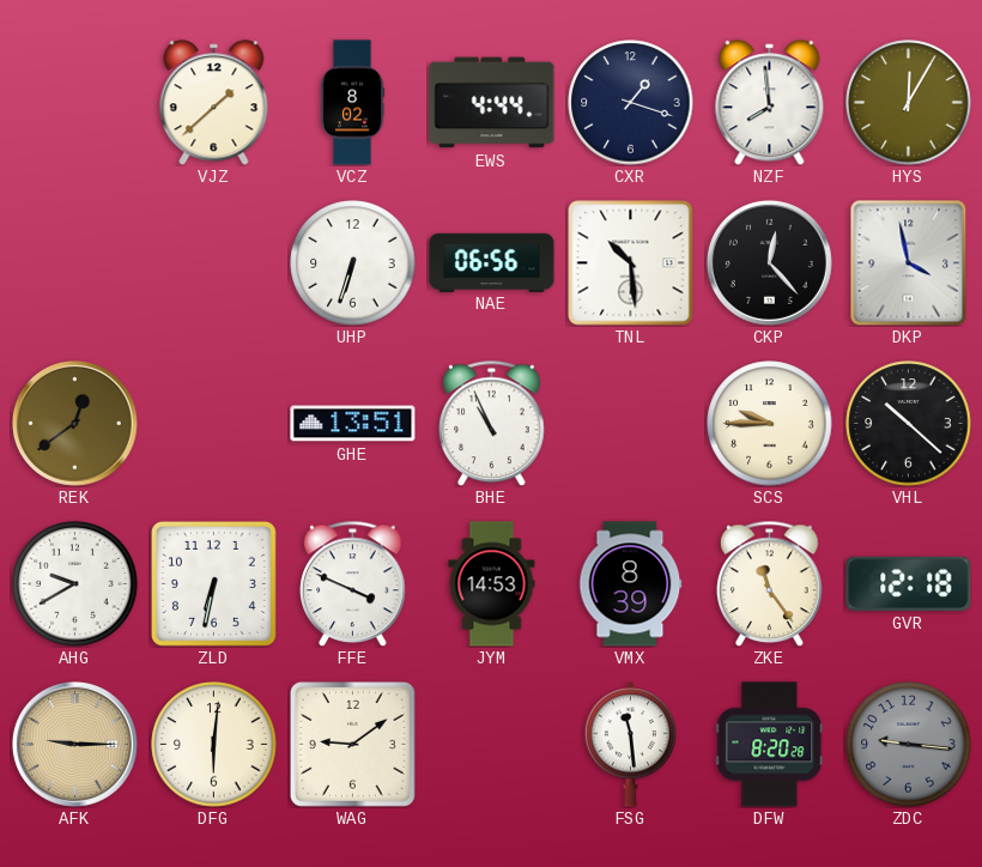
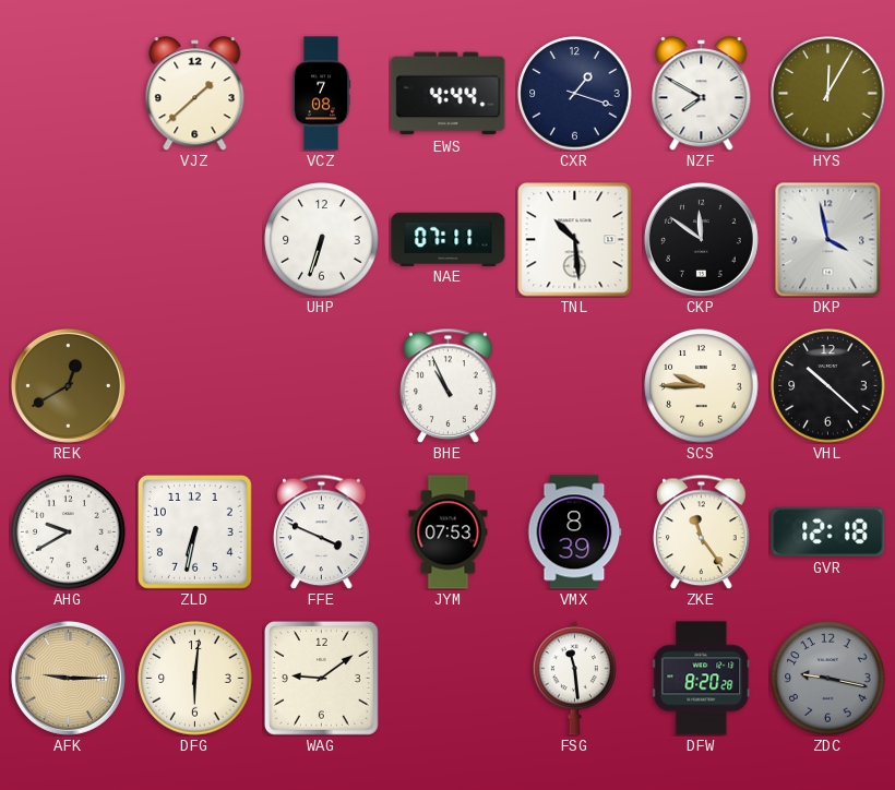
VCZ: 8:02 -> 7:08
NZF: 7:59 -> 7:50
NAE: 06:56 -> 07:11
CKP: 12:23 -> 11:51
REK: 12:39 -> 12:40
GHE: 13:51 -> none
JYM: 14:53 -> 07:53
ZDC: 9:16 -> 9:17
